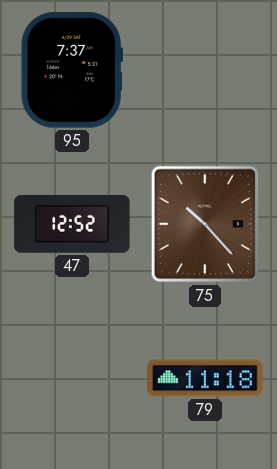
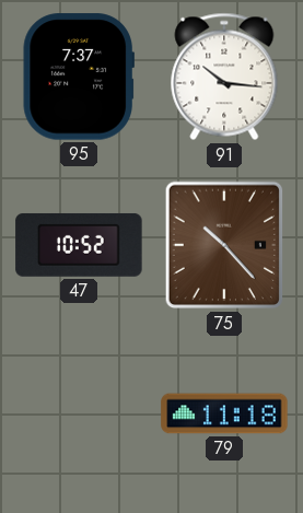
91: none -> 10:16
47: 12:52 -> 10:52
